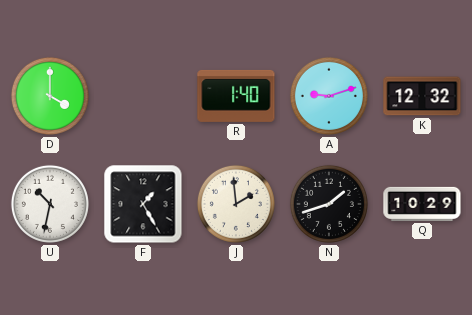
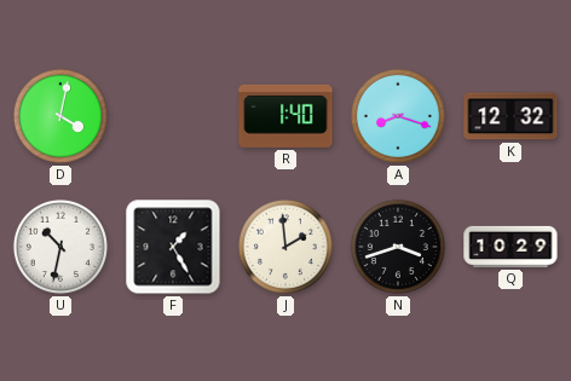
D: 4:00 -> 4:02
A: 9:12 -> 8:18
N: 1:42 -> 3:42
